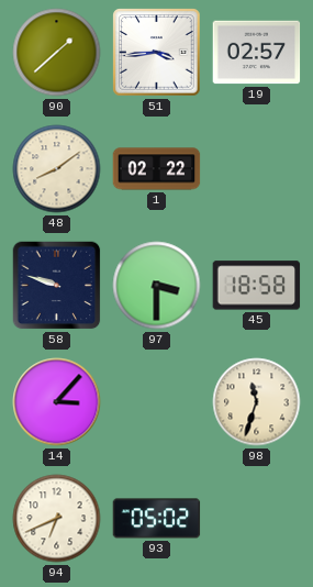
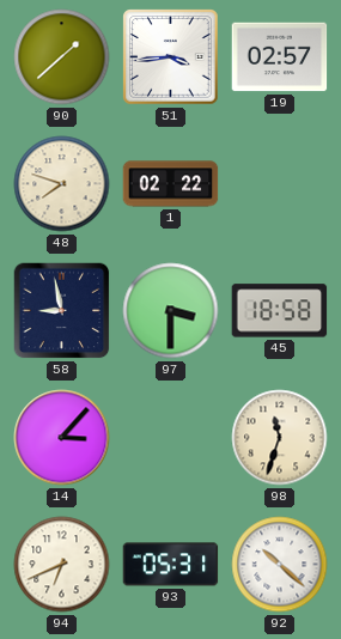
48: 8:09 -> 7:48
58: 9:48 -> 8:58
93: 05:02 -> 05:31
92: none -> 10:22
